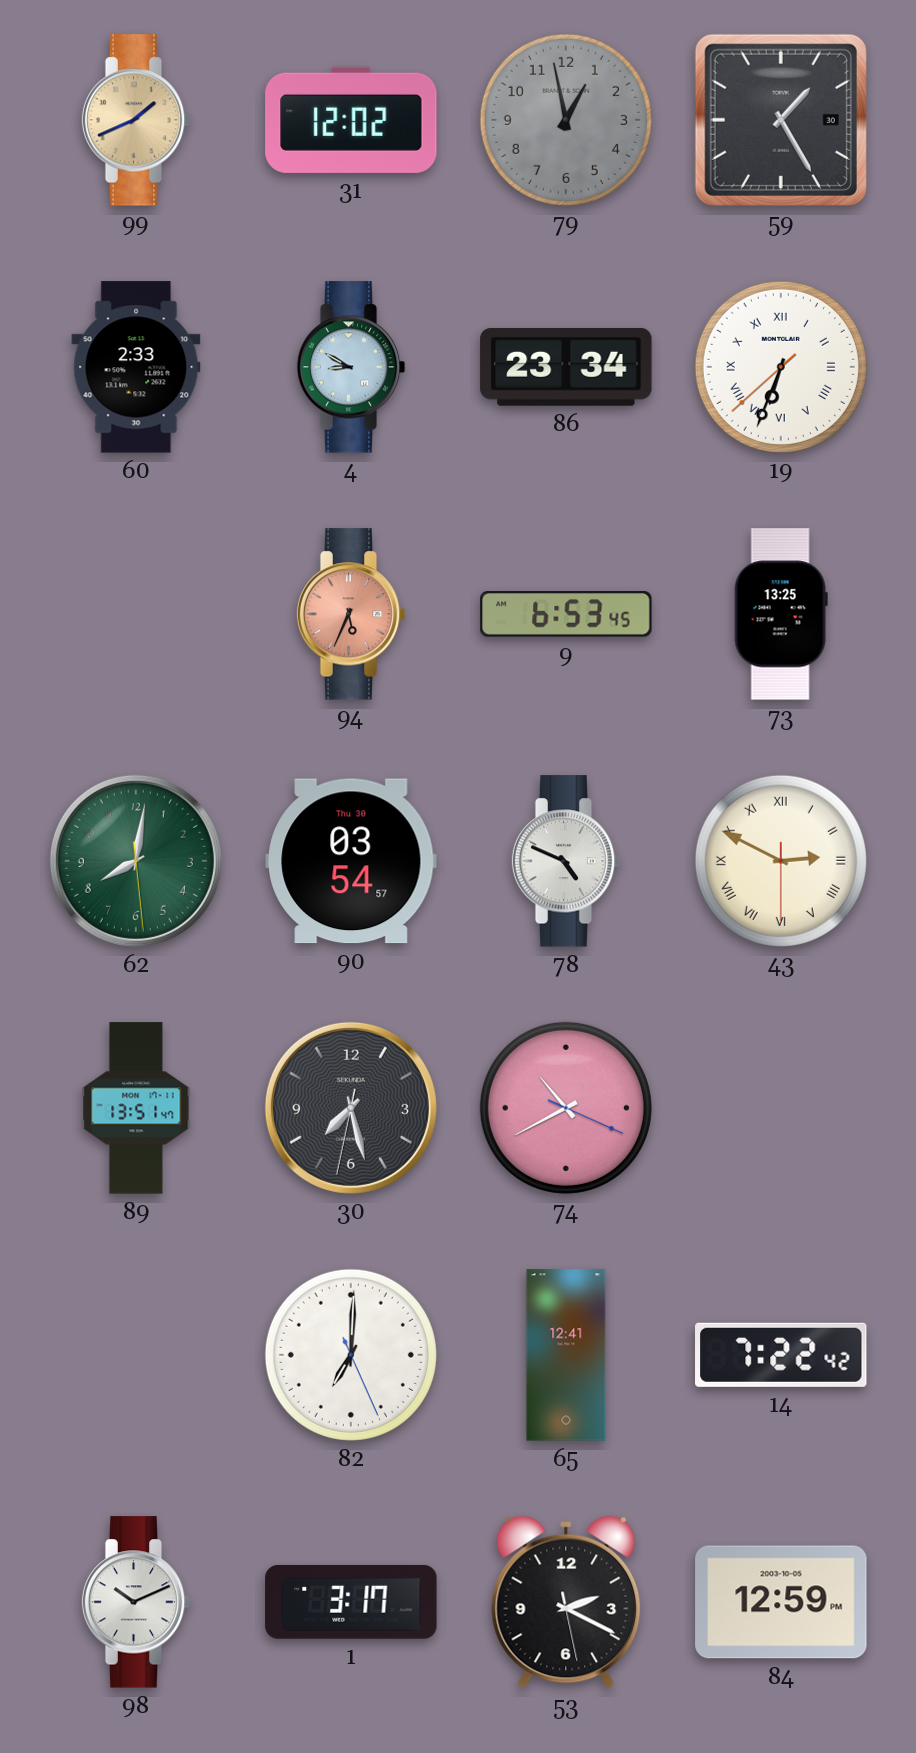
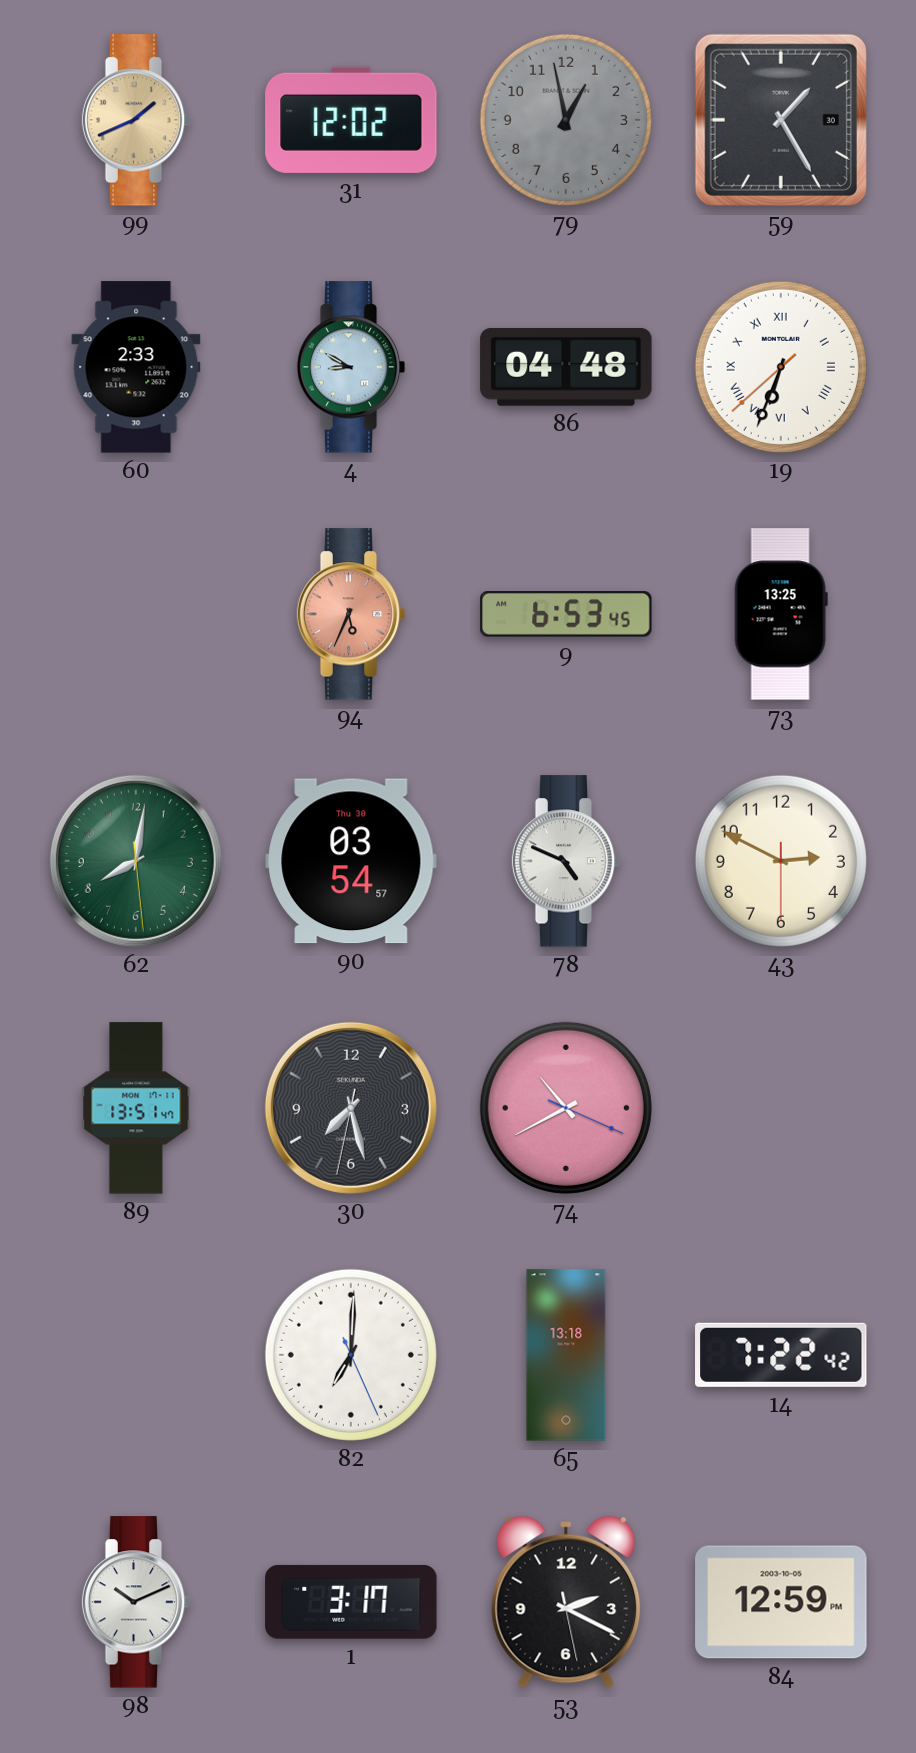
86: 23:34 -> 04:48
43 numerals: Roman -> Arabic
65: 12:41 -> 13:18
